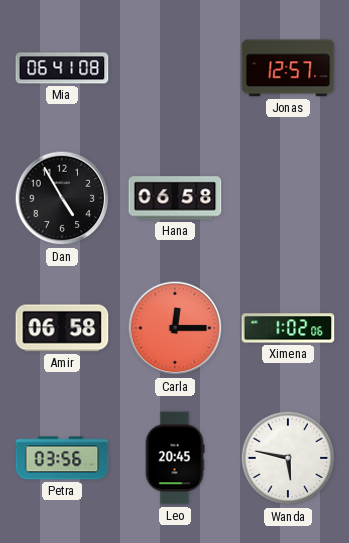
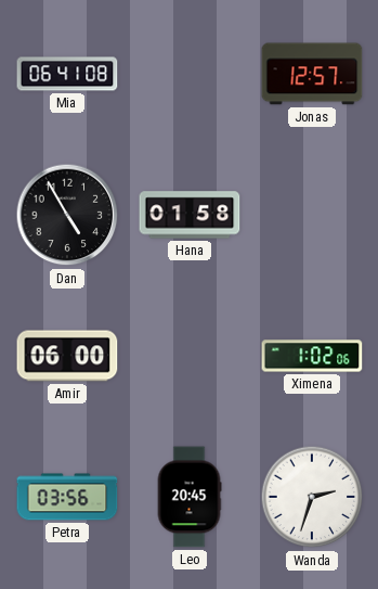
Hana: 06:58 -> 01:58
Amir: 06:58 -> 06:00
Carla: 12:15 -> none
Wanda: 5:47 -> 2:33
